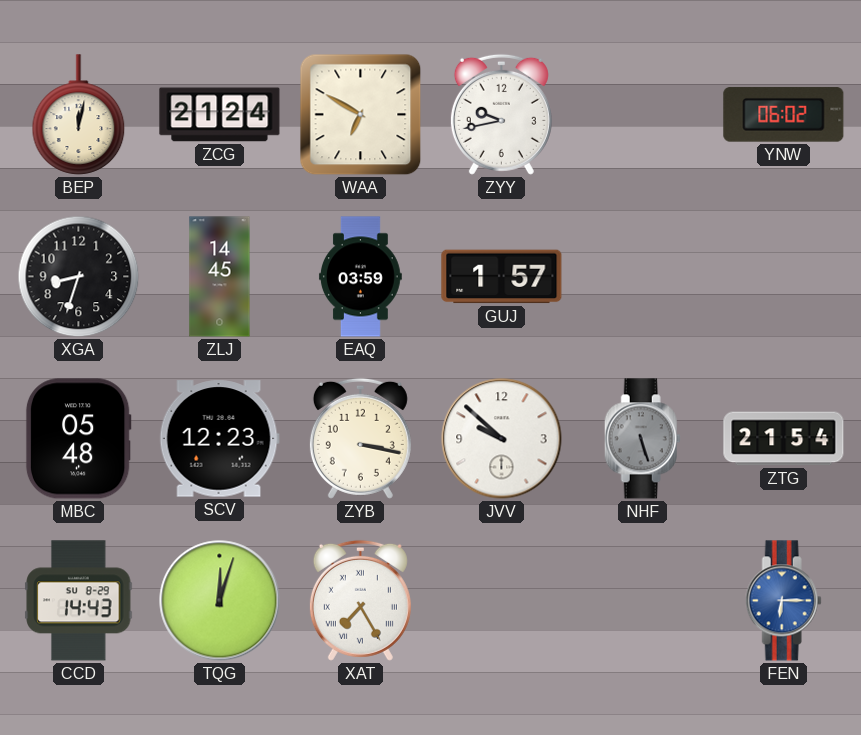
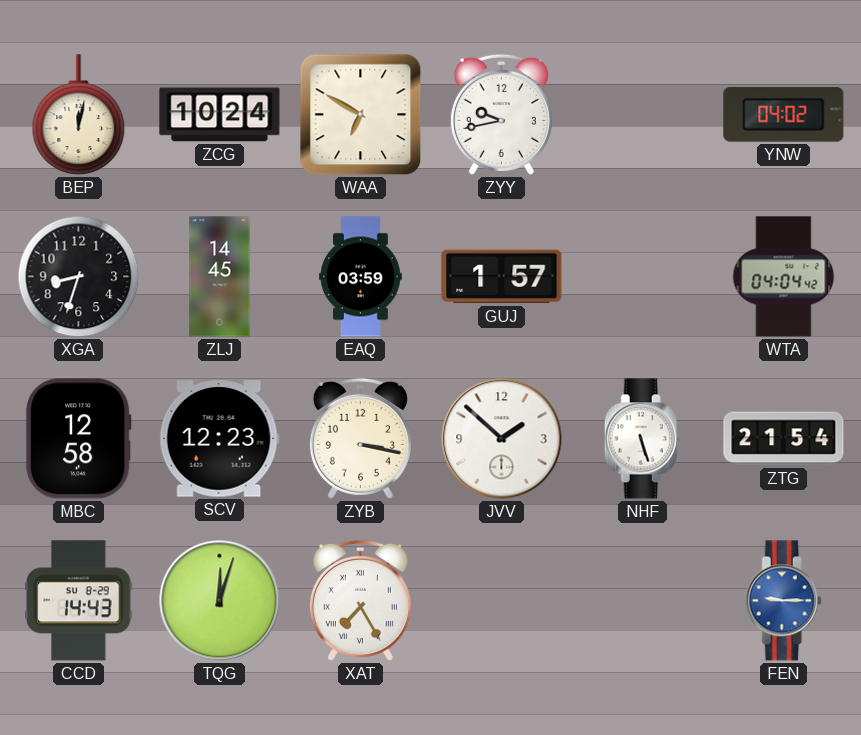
ZCG: 21:24 -> 10:24
YNW: 06:02 -> 04:02
WTA: none -> 04:04
MBC: 05:48 -> 12:58
JVV: 9:52 -> 1:52
NHF dial: grey -> white
FEN: 6:15 -> 9:15
